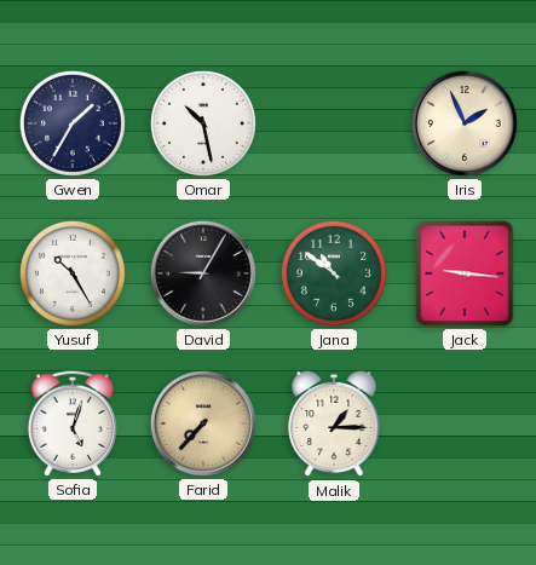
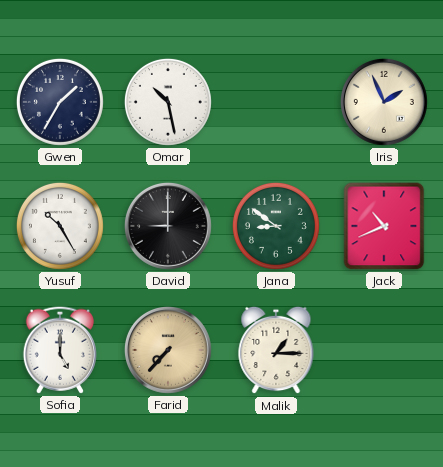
David: 9:05 -> 9:00
Jana: 10:51 -> 8:51
Jack: 9:16 -> 10:41
Sofia: 5:03 -> 5:00
